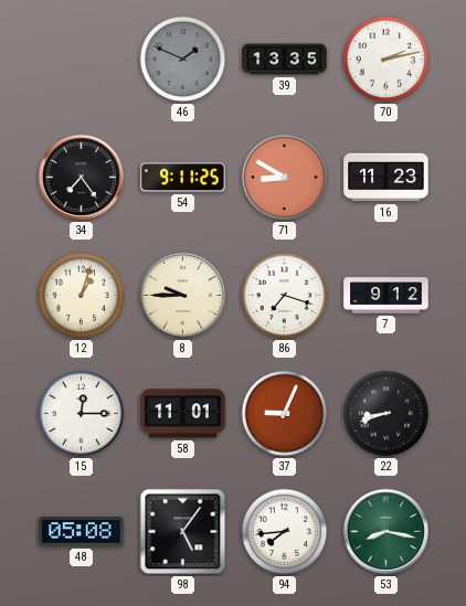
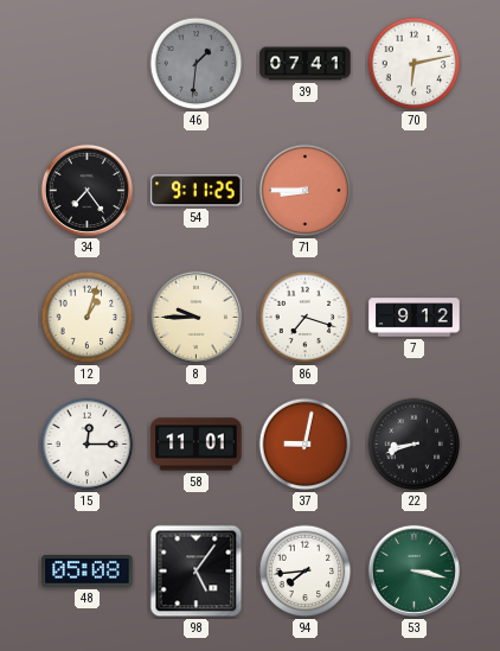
46: 1:49 -> 1:31
39: 13:35 -> 07:41
70: 2:13 -> 6:13
71: 8:50 -> 8:45
16: 11:23 -> none
37: 9:04 -> 9:02
53: 8:17 -> 3:17
